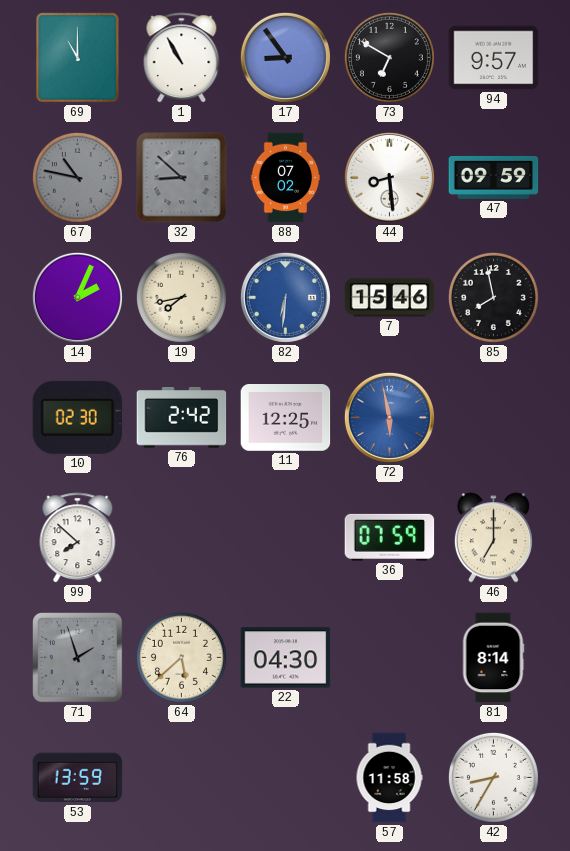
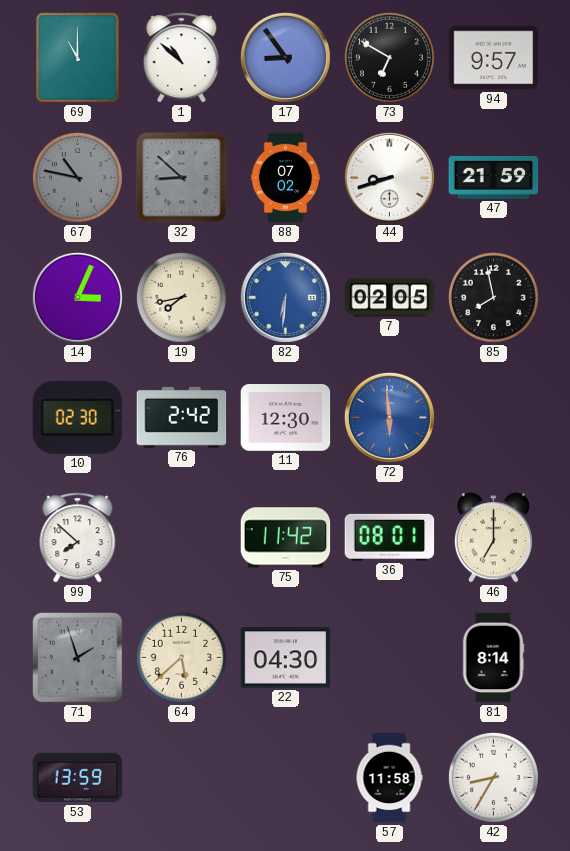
1: 10:55 -> 10:52
44: 8:29 -> 8:42
47: 09:59 -> 21:59
14: 2:04 -> 3:04
7: 15:46 -> 02:05
11: 12:25 -> 12:30
72: 5:58 -> 5:59
75: none -> 11:42
36: 07:59 -> 08:01
